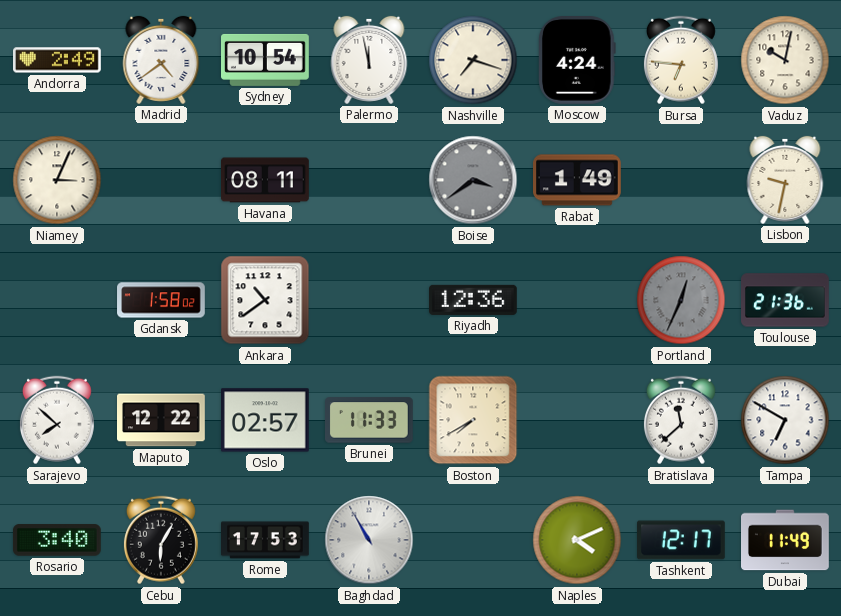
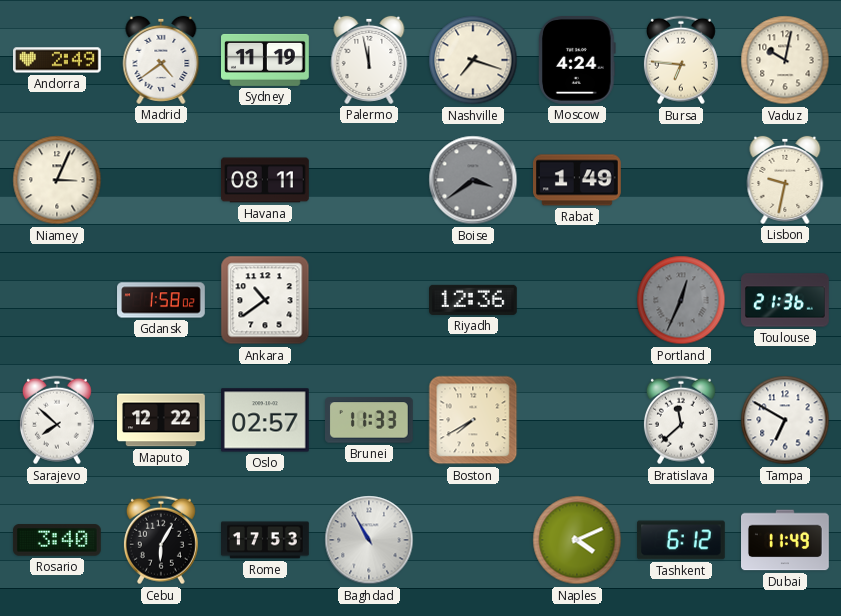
Sydney: 10:54 -> 11:19
Tashkent: 12:17 -> 6:12
